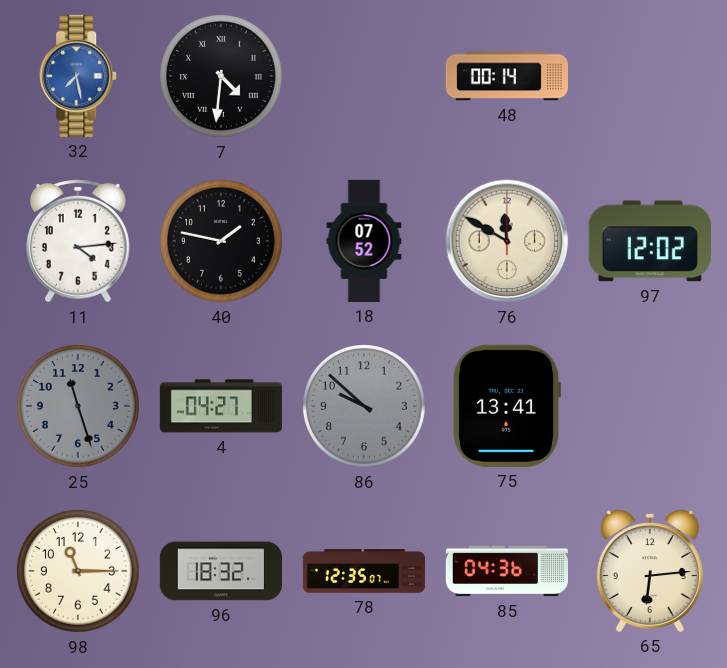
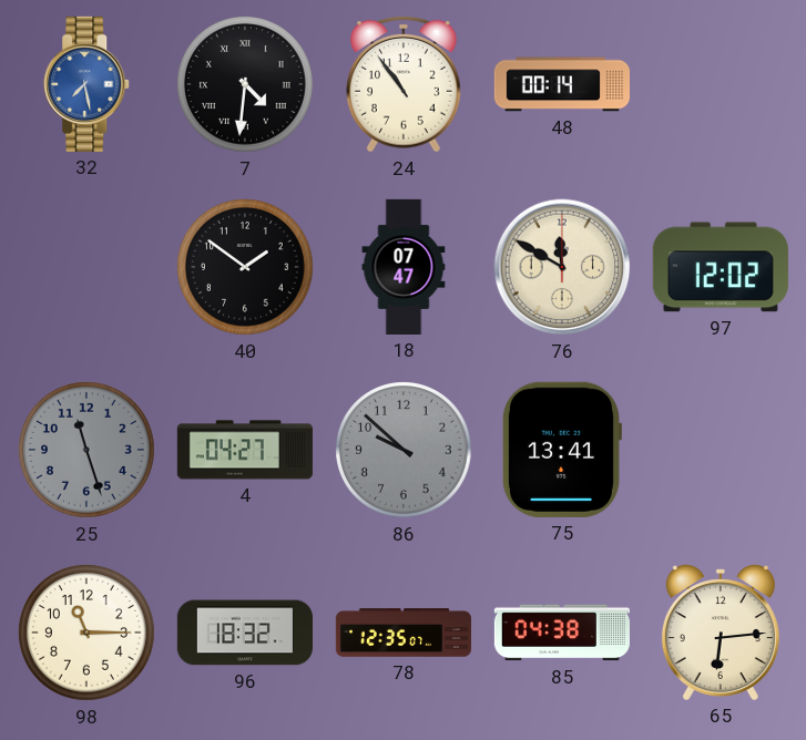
24: none -> 10:54
11: 4:14 -> none
40: 1:47 -> 1:51
18: 07:52 -> 07:47
85: 04:36 -> 04:38
